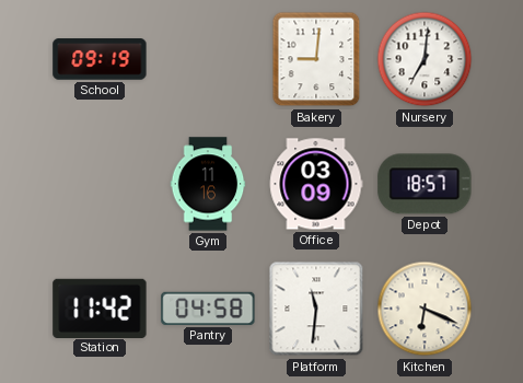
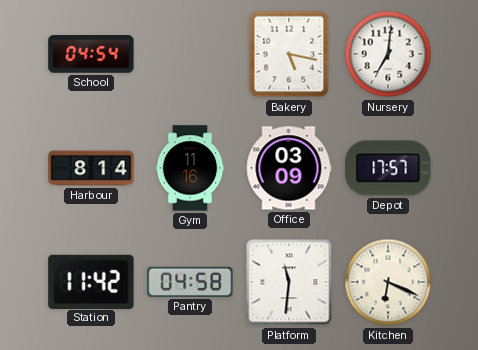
School: 09:19 -> 04:54
Bakery: 9:01 -> 5:17
Harbour: none -> 8:14
Depot: 18:57 -> 17:57
